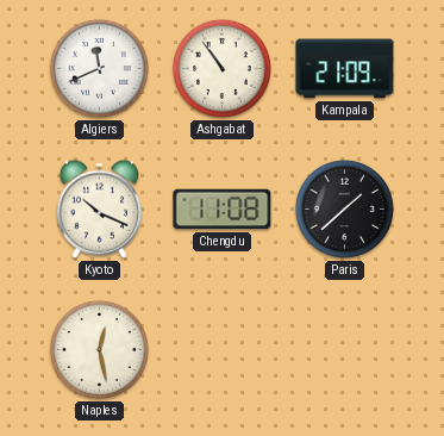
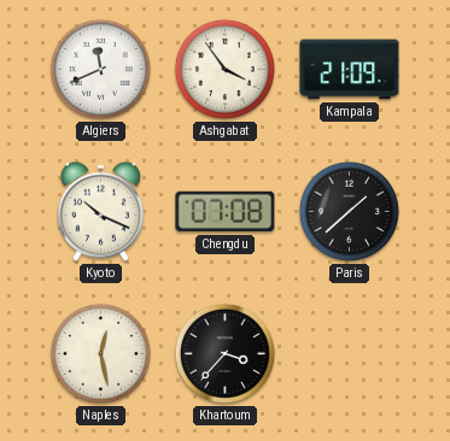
Ashgabat: 10:54 -> 3:54
Chengdu: 11:08 -> 07:08
Khartoum: none -> 3:37
